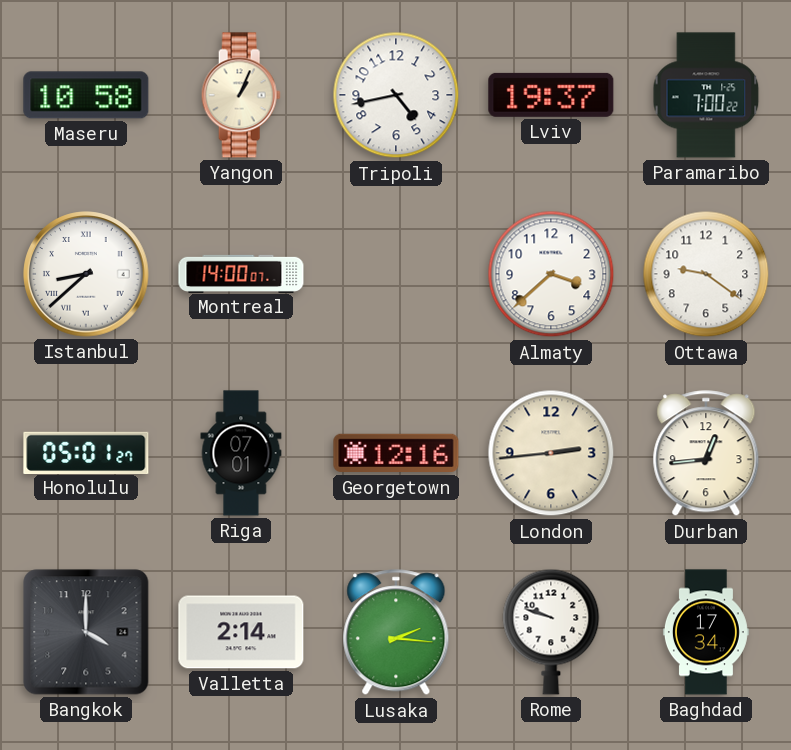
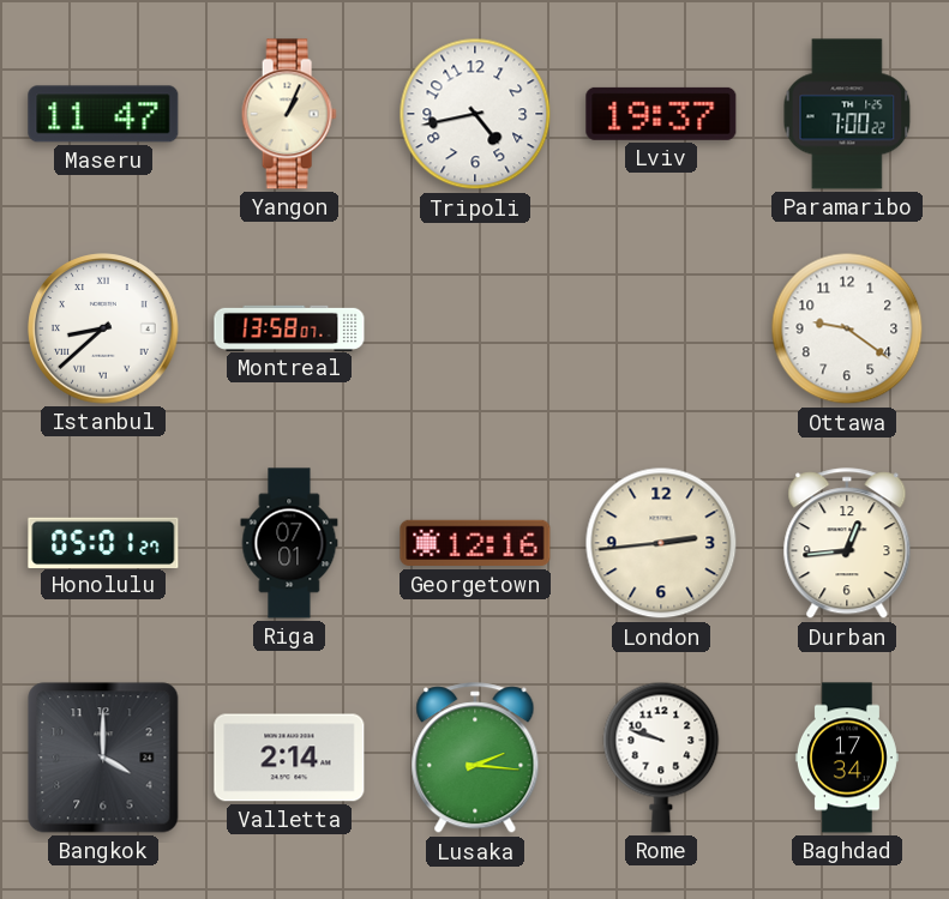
Maseru: 10:58 -> 11:47
Montreal: 14:00 -> 13:58
Almaty: 3:38 -> none
